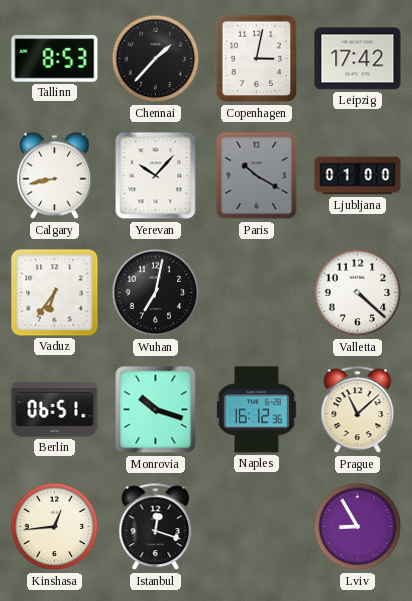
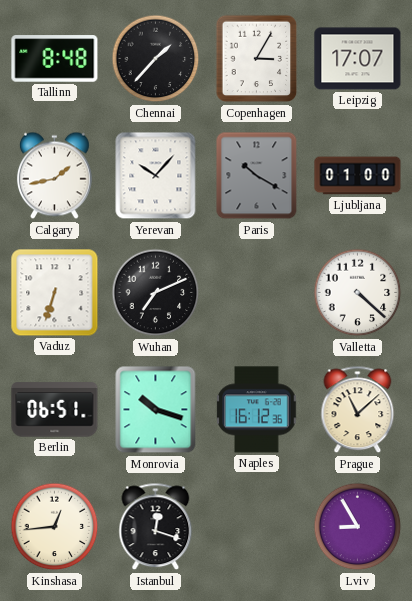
Tallinn: 8:53 -> 8:48
Copenhagen: 3:02 -> 3:05
Leipzig: 17:42 -> 17:07
Calgary: 8:43 -> 1:43
Vaduz: 6:36 -> 6:33
Wuhan: 7:02 -> 7:11
